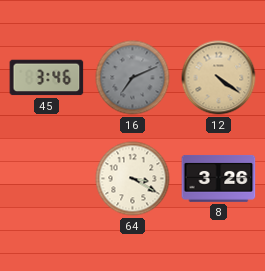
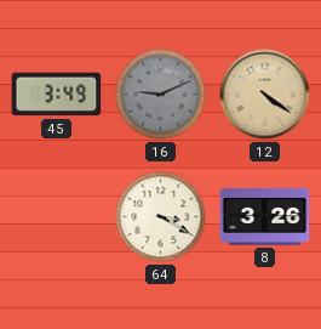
45: 3:46 -> 3:49
16: 7:11 -> 9:11
